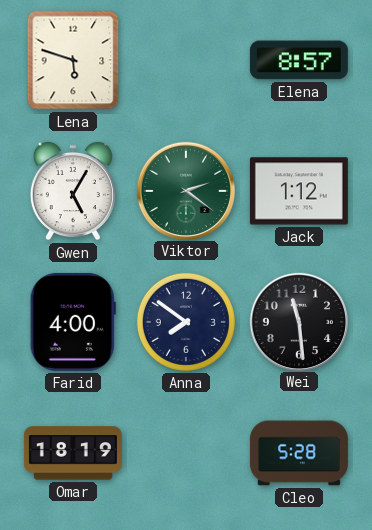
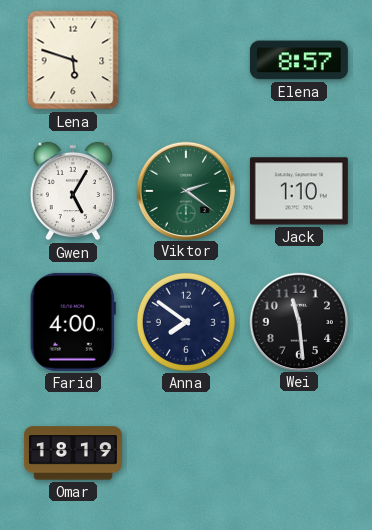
Jack: 1:12 -> 1:10
Cleo: 5:28 -> none
